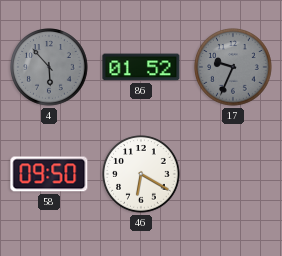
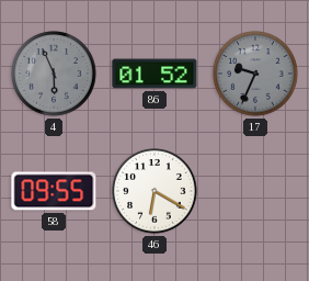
4: 5:53 -> 5:56
58: 09:50 -> 09:55
